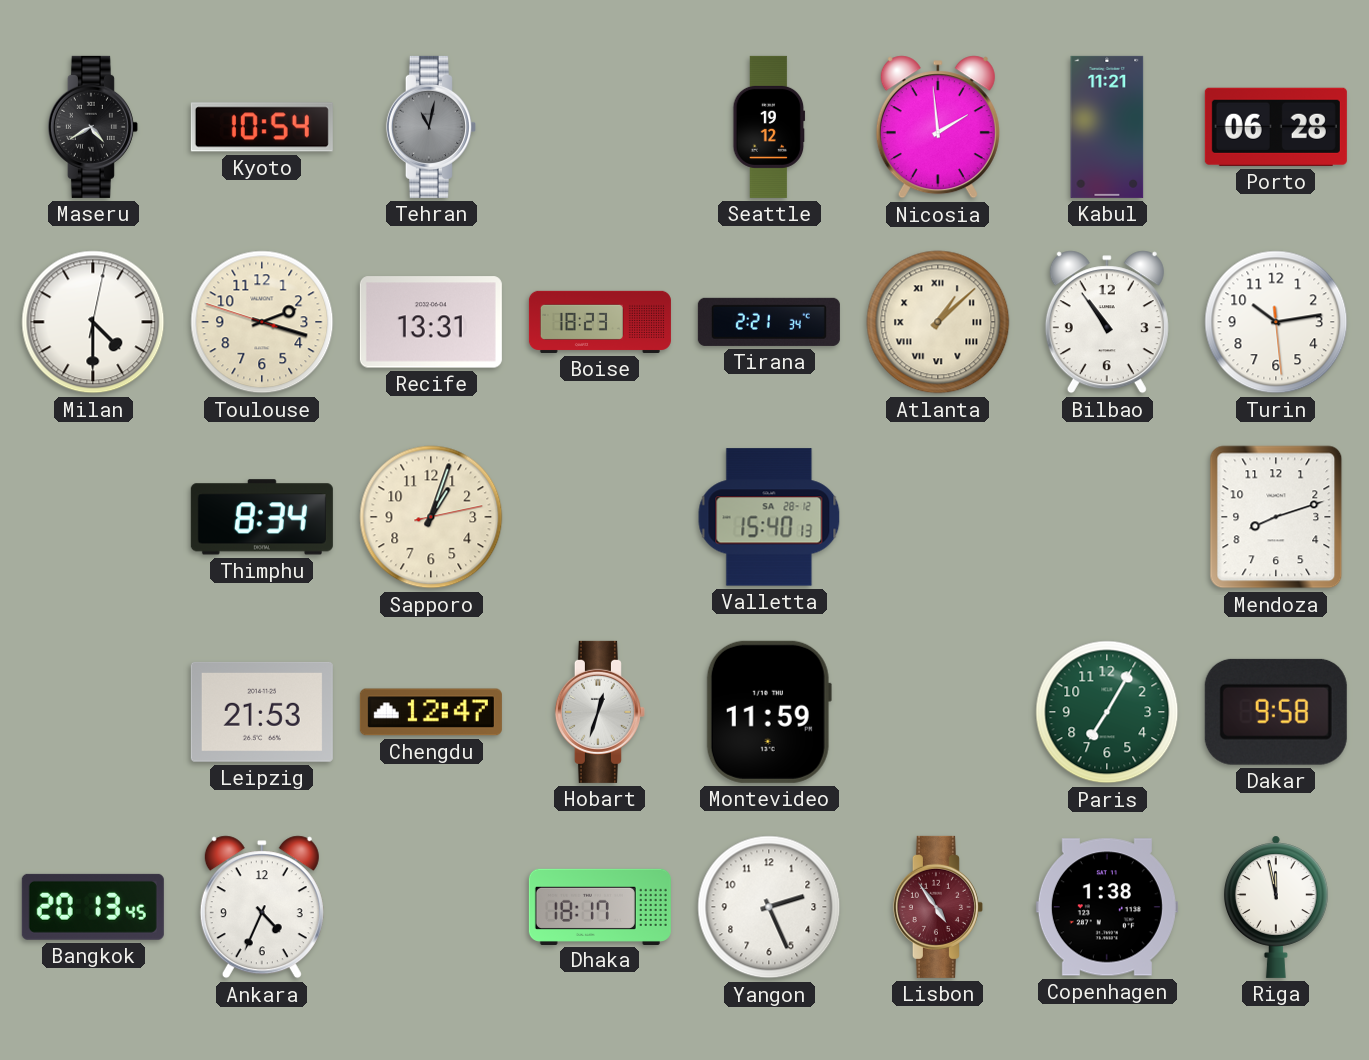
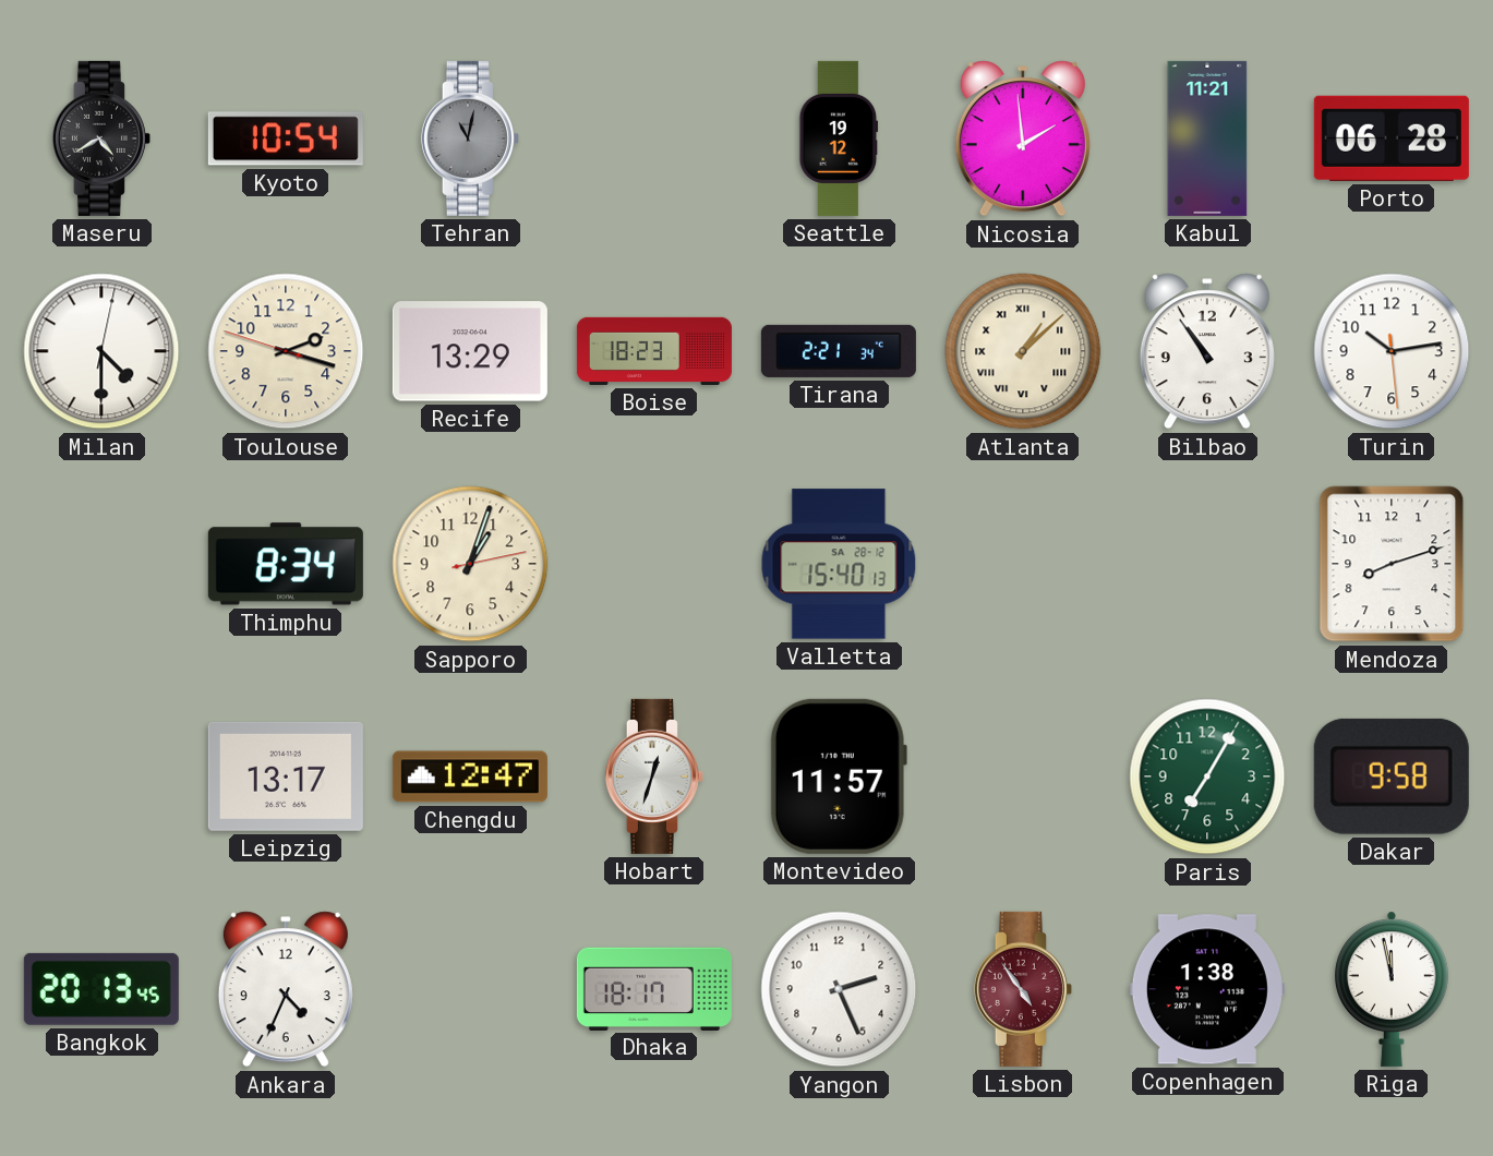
Recife: 13:31 -> 13:29
Leipzig: 21:53 -> 13:17
Montevideo: 11:59 -> 11:57
